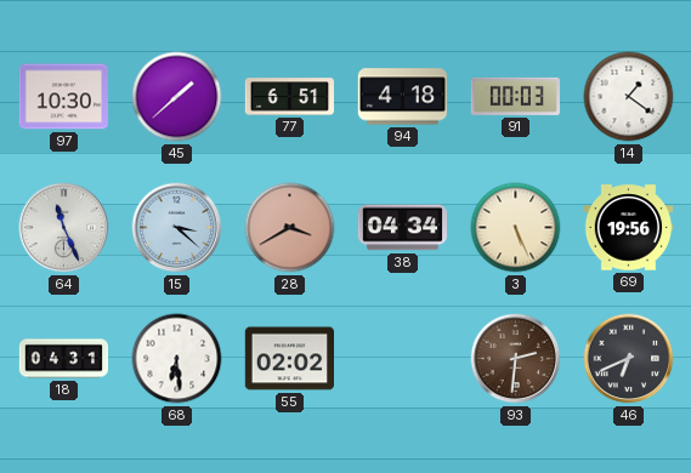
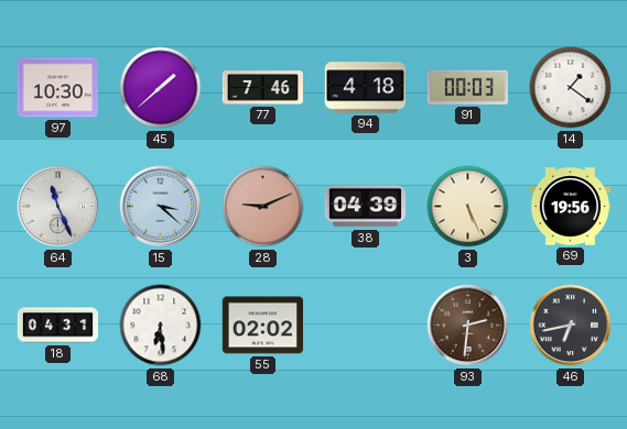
77: 6:51 -> 7:46
28: 3:40 -> 9:11
38: 04:34 -> 04:39
46: 6:41 -> 6:43
